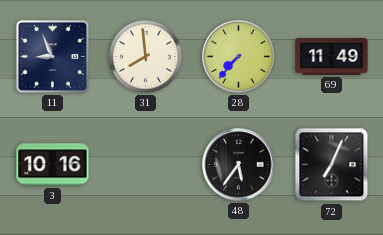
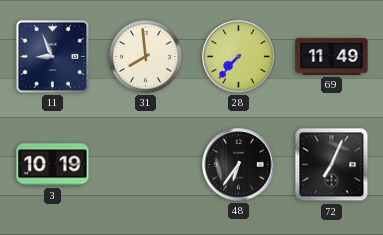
3: 10:16 -> 10:19
48: 5:36 -> 6:36
